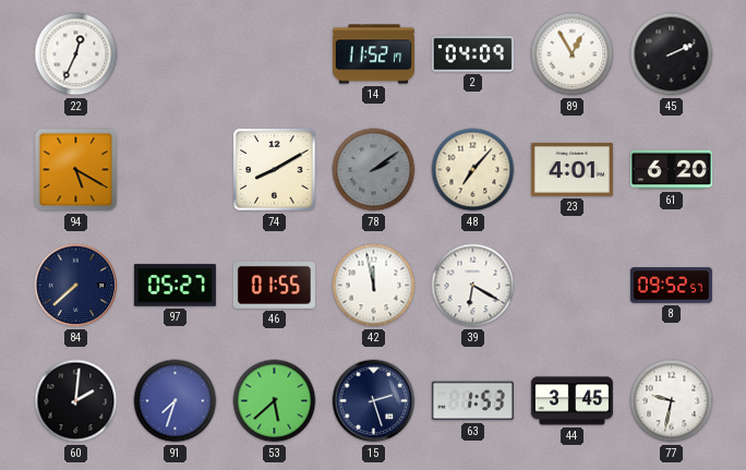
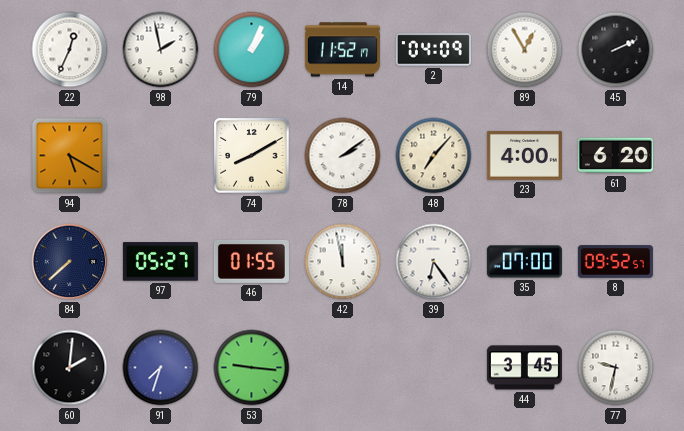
98: none -> 1:58
79: none -> 1:04
78 dial: grey -> white
23: 4:01 -> 4:00
39: 6:20 -> 6:24
35: none -> 07:00
53: 5:38 -> 9:16
15: 2:27 -> none
63: 1:53 -> none
